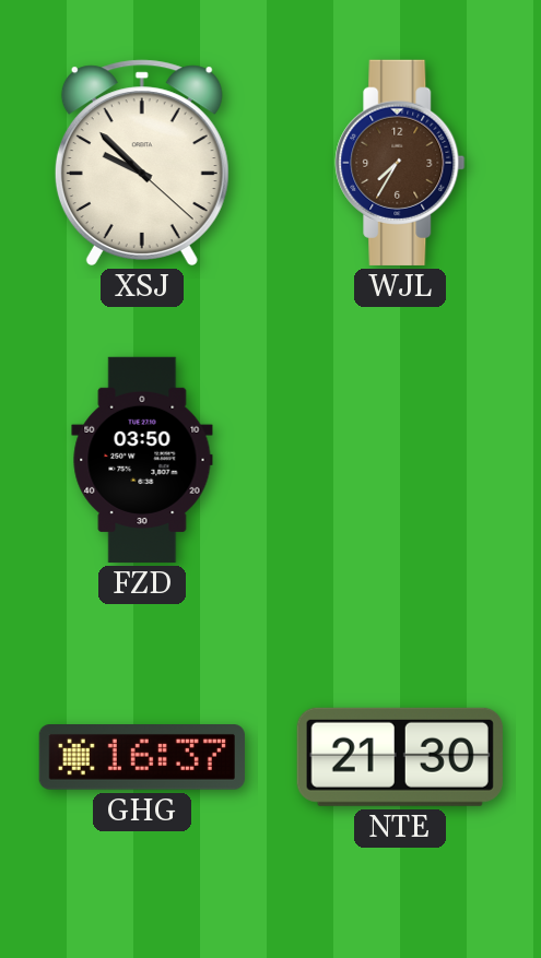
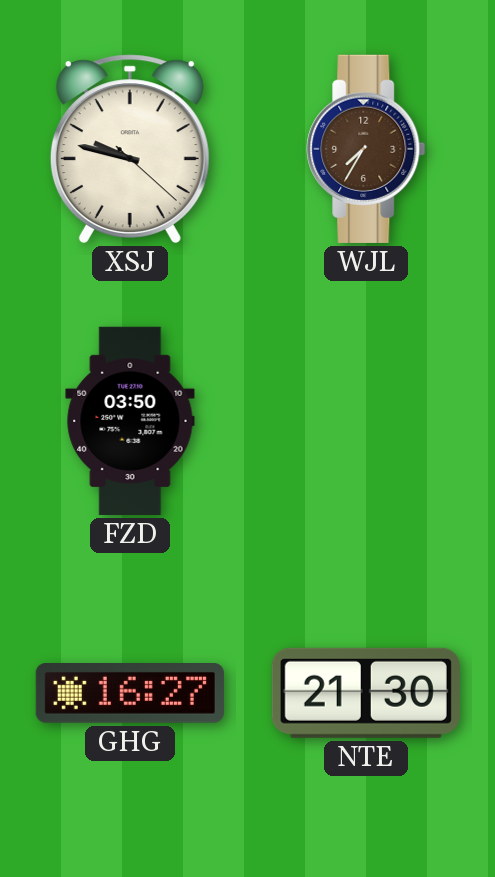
XSJ: 9:52 -> 9:47
GHG: 16:37 -> 16:27
